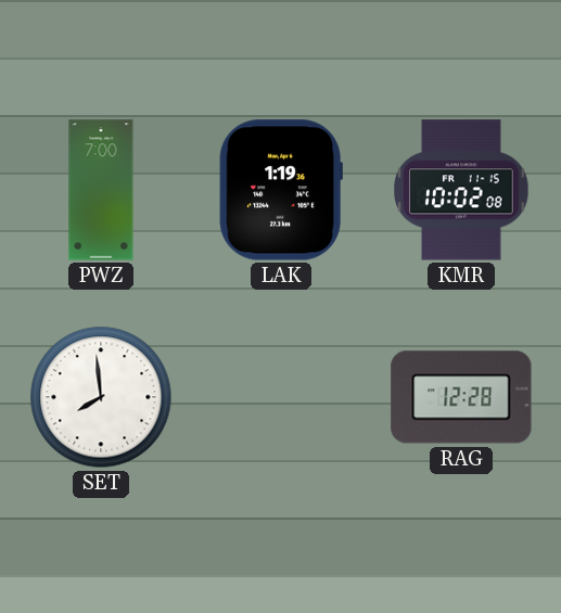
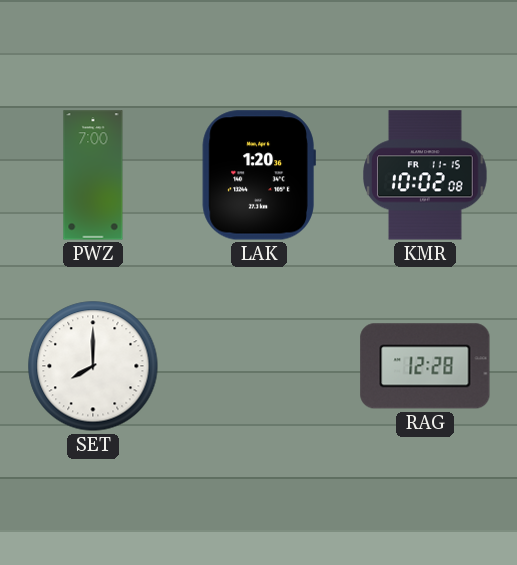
LAK: 1:19 -> 1:20
SET: 7:59 -> 8:00
